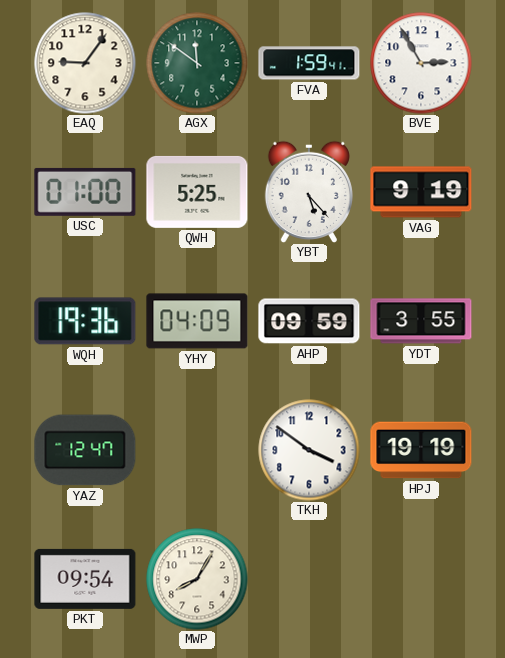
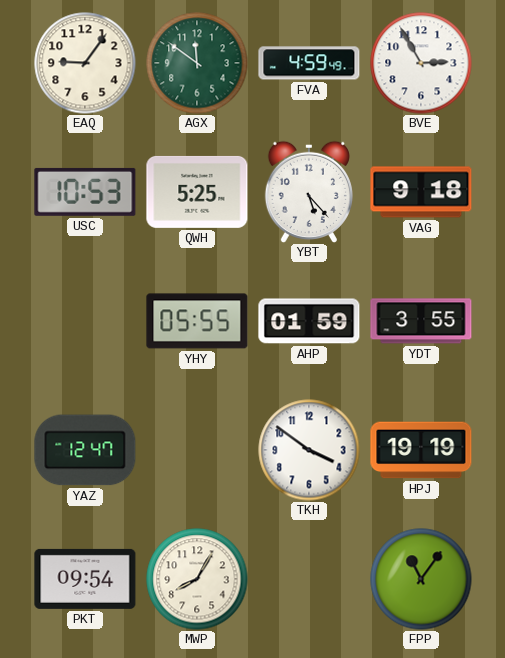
FVA: 1:59 -> 4:59
USC: 01:00 -> 10:53
VAG: 9:19 -> 9:18
WQH: 19:36 -> none
YHY: 04:09 -> 05:55
AHP: 09:59 -> 01:59
FPP: none -> 11:06
